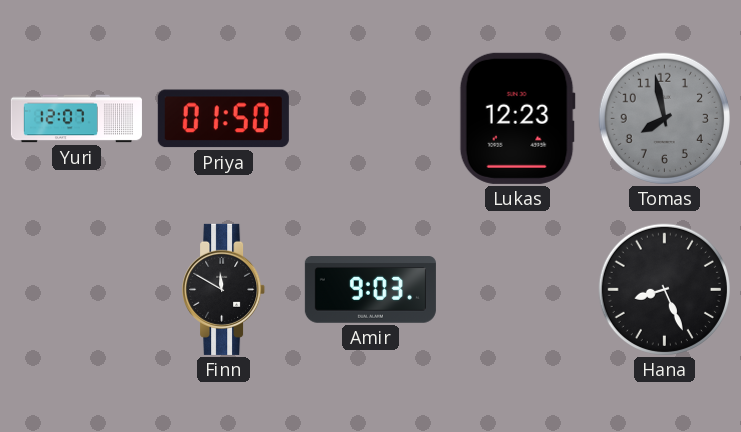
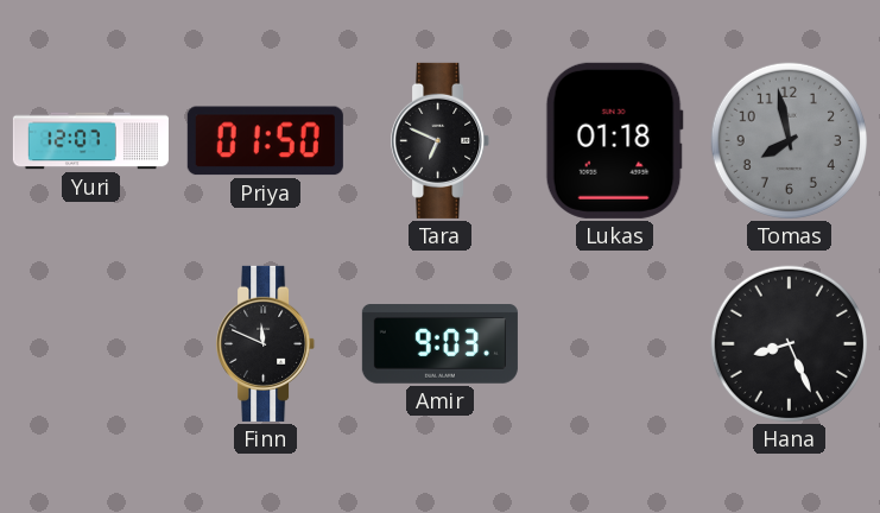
Tara: none -> 6:49
Lukas: 12:23 -> 01:18
Finn: 11:50 -> 11:49
